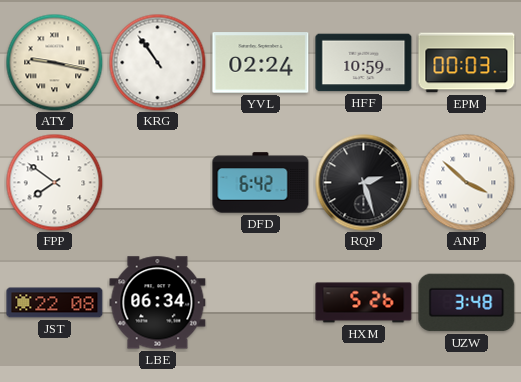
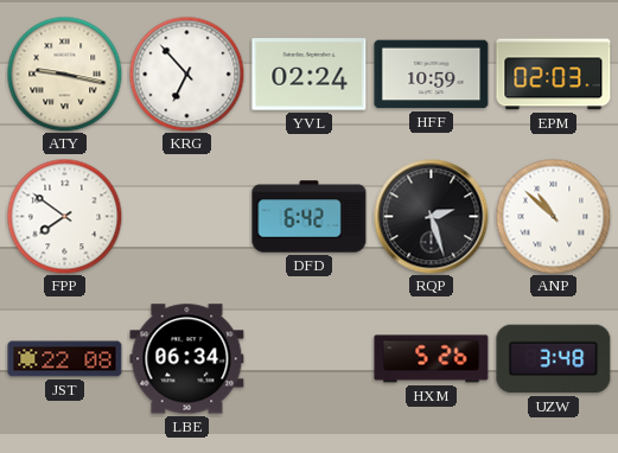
KRG: 10:54 -> 6:53
EPM: 00:03 -> 02:03
ANP: 3:52 -> 10:52
